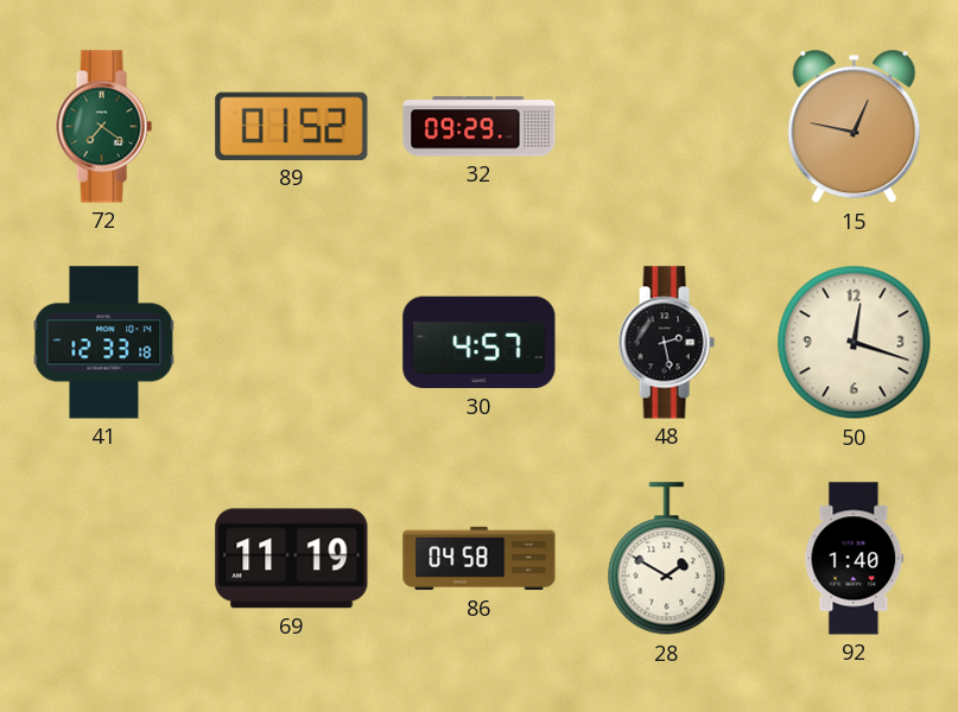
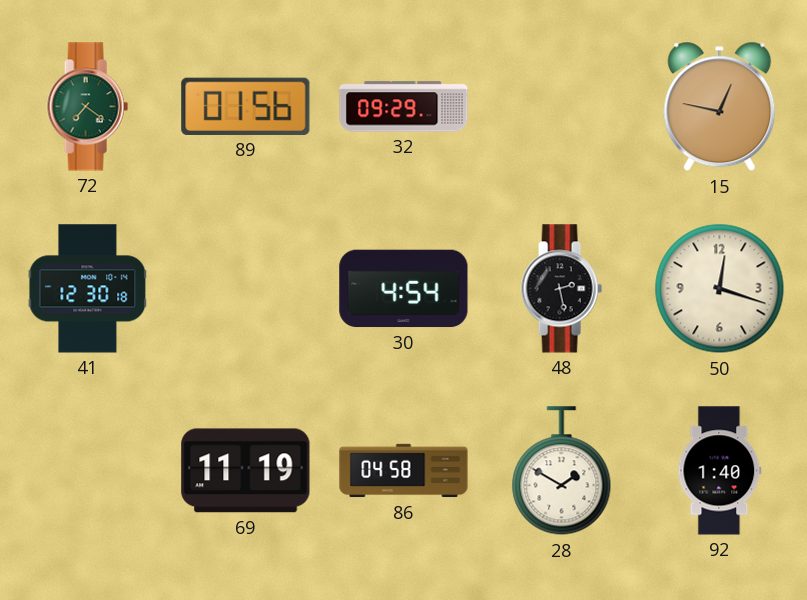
89: 01:52 -> 01:56
41: 12:33 -> 12:30
30: 4:57 -> 4:54
